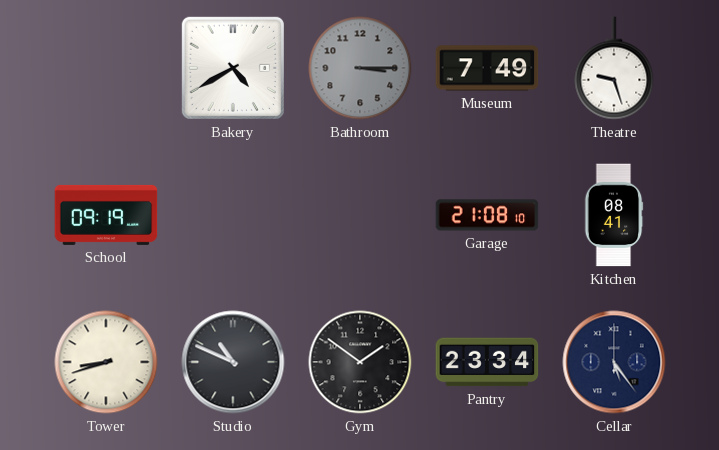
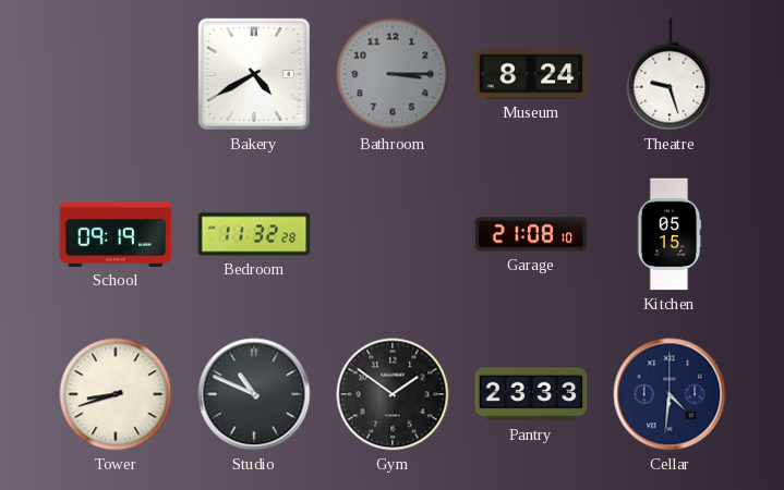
Museum: 7:49 -> 8:24
Bedroom: none -> 11:32
Kitchen: 08:41 -> 05:15
Pantry: 23:34 -> 23:33
Cellar: 5:24 -> 4:31
